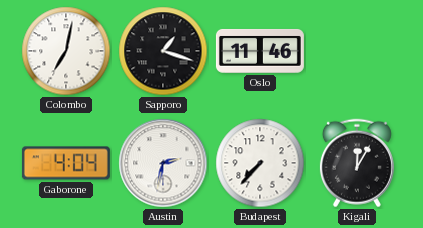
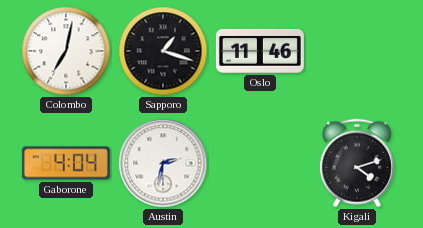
Budapest: 7:37 -> none
Kigali: 12:05 -> 4:12
